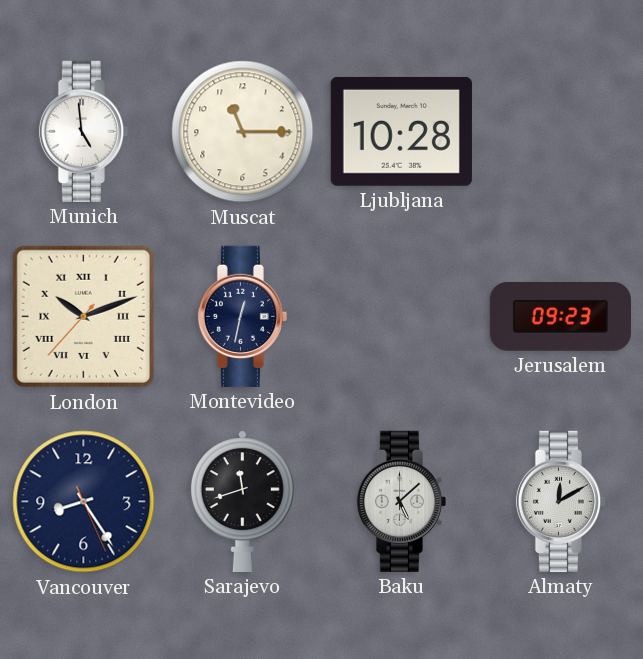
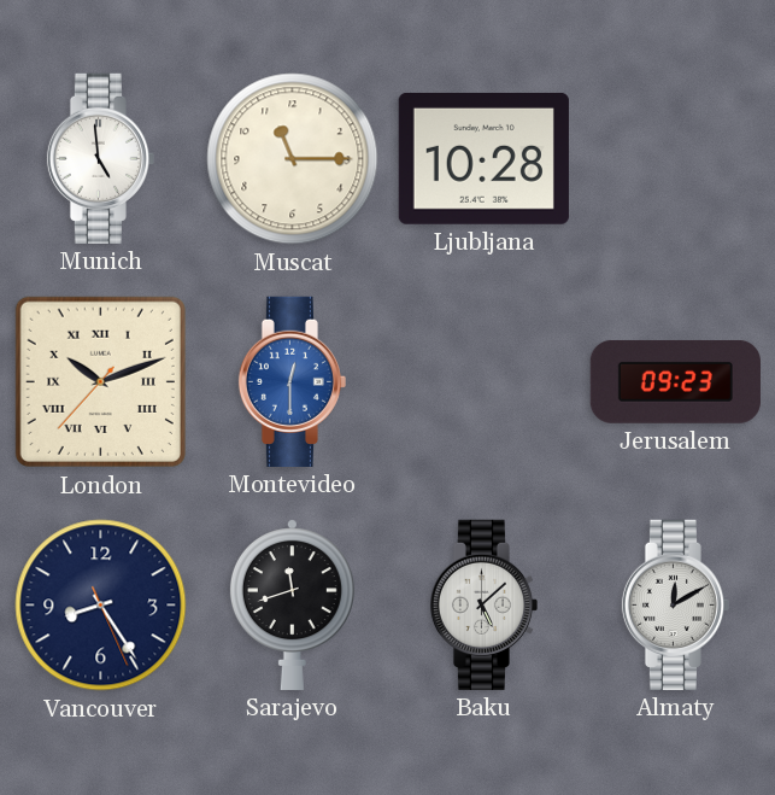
Montevideo: 12:32 -> 12:30
Montevideo dial: navy -> blue
